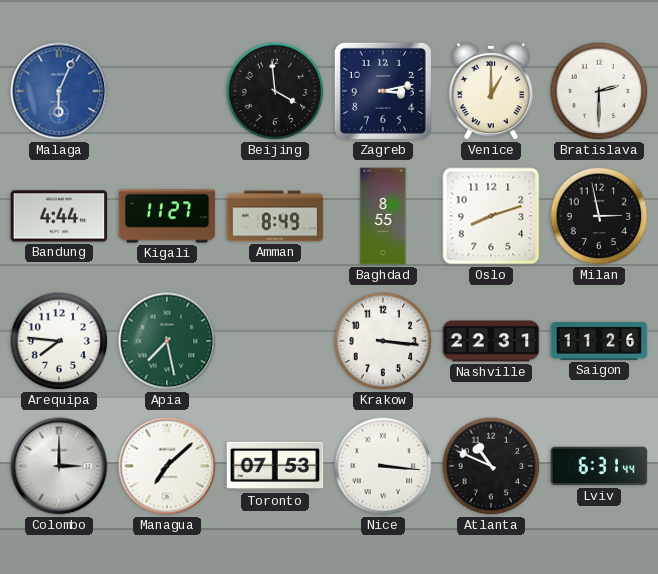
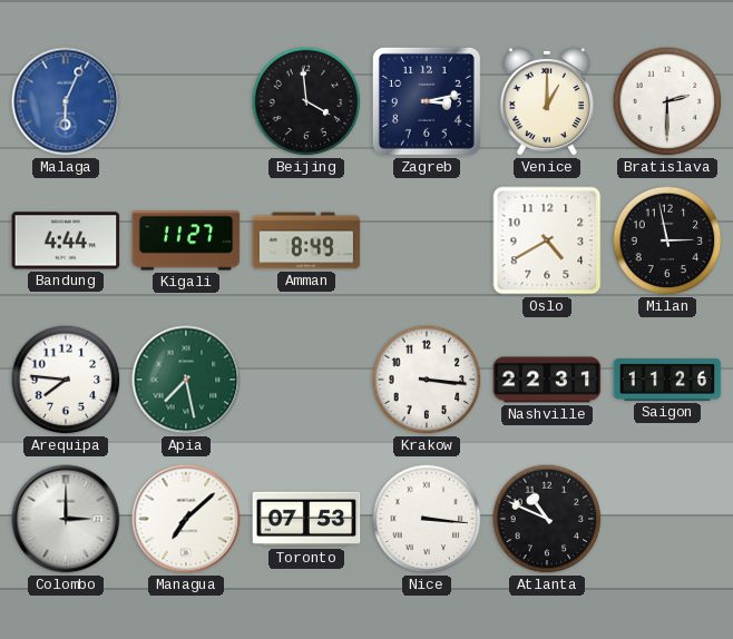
Baghdad: 8:55 -> none
Oslo: 8:12 -> 4:40
Lviv: 6:31 -> none
